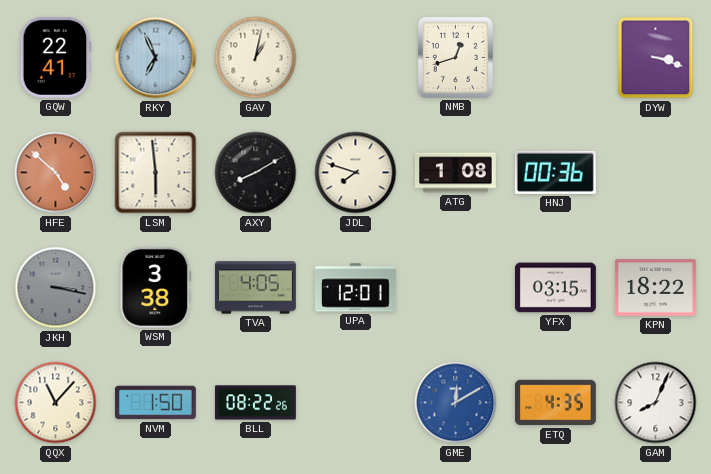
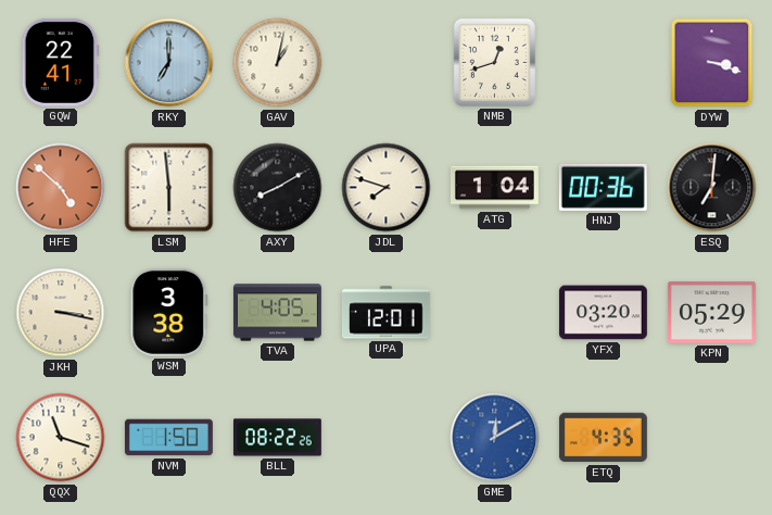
RKY: 6:56 -> 7:00
ATG: 1:08 -> 1:04
ESQ: none -> 7:01
JKH dial: grey -> cream
YFX: 03:15 -> 03:20
KPN: 18:22 -> 05:29
QQX: 11:07 -> 11:18
GAM: 8:04 -> none
